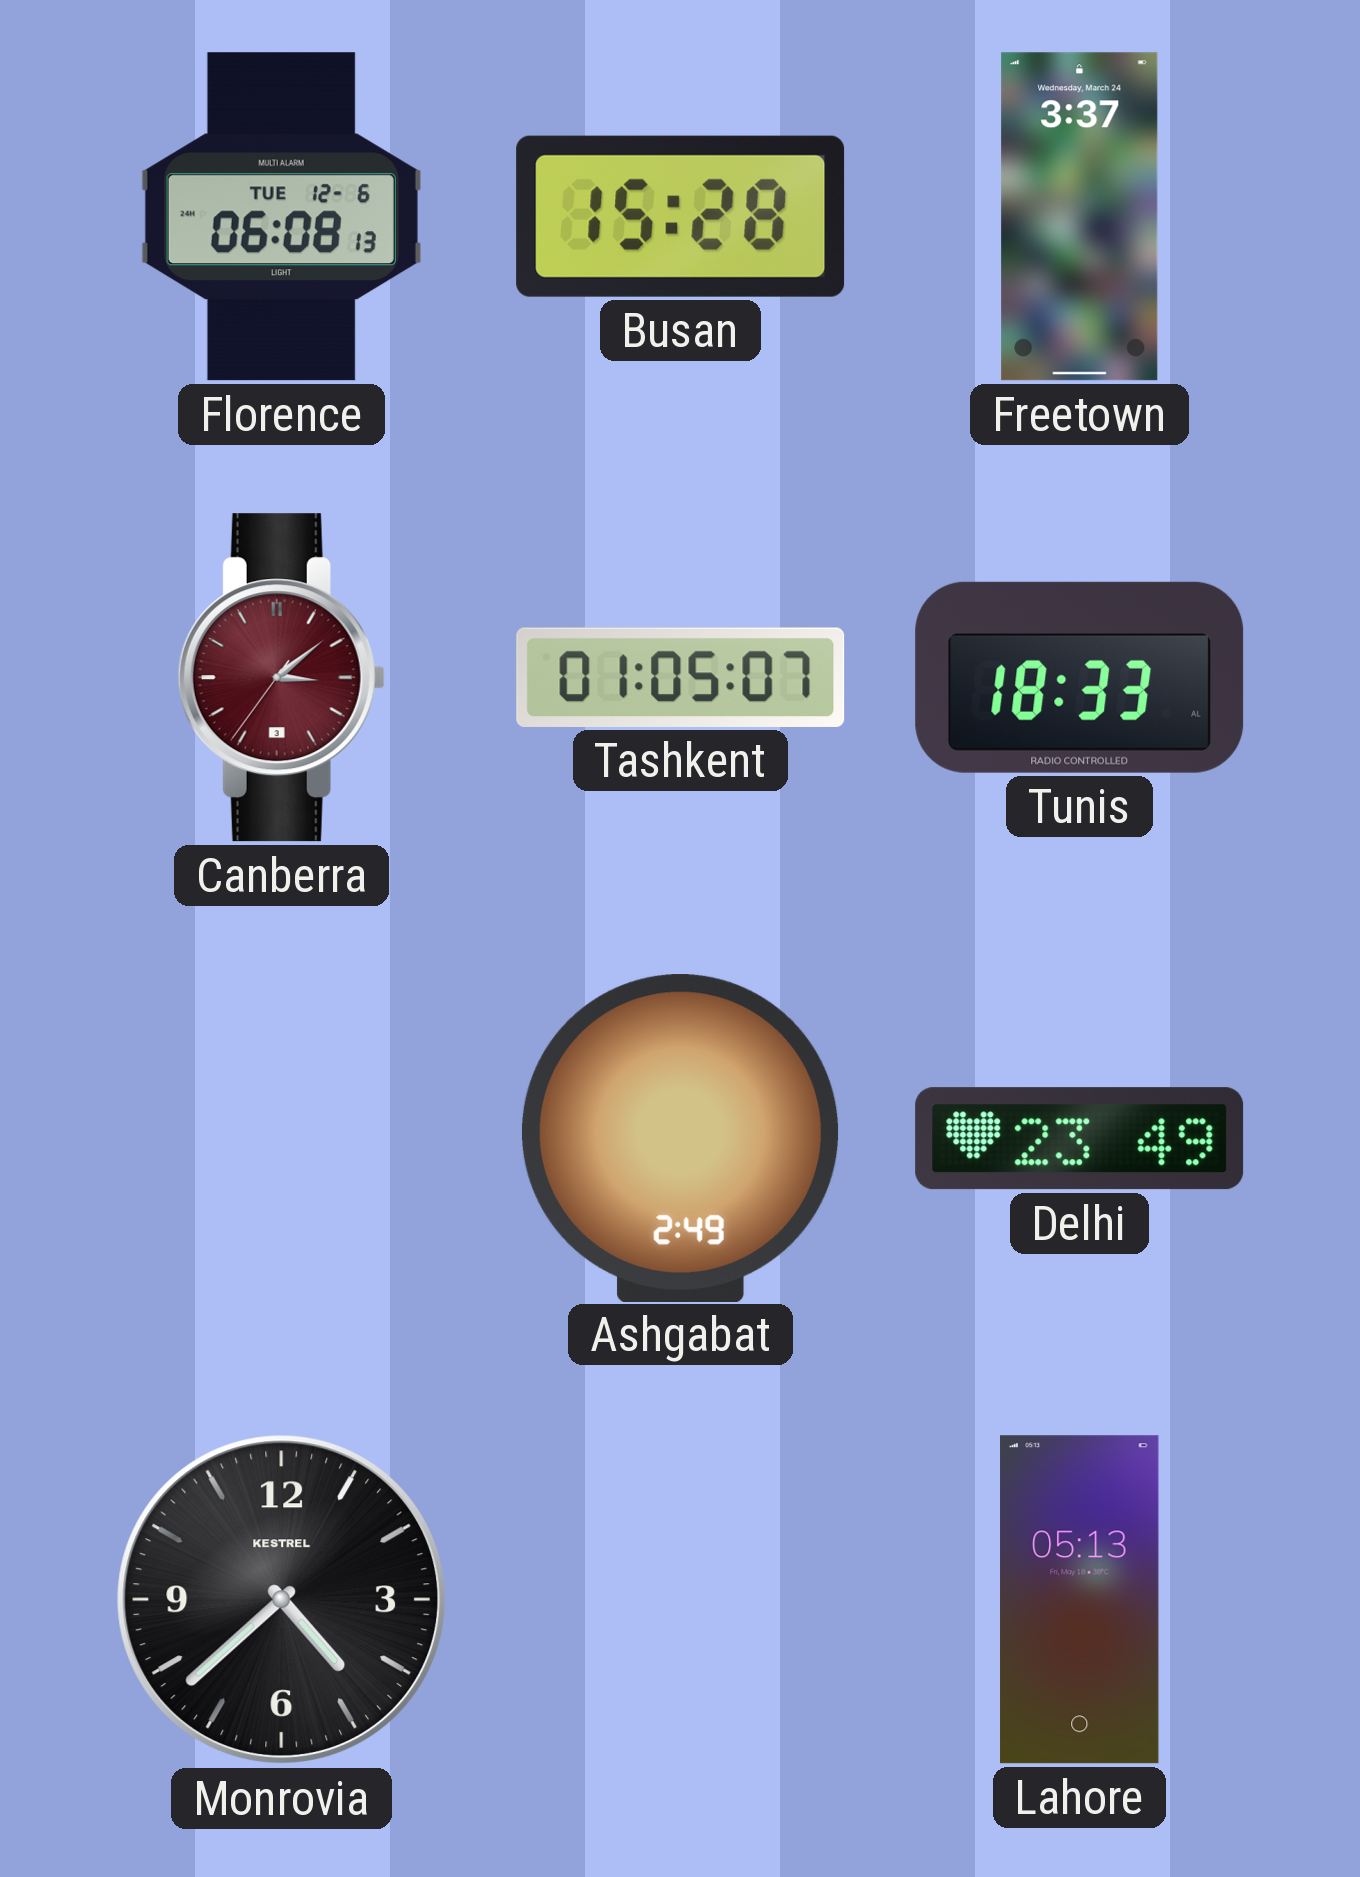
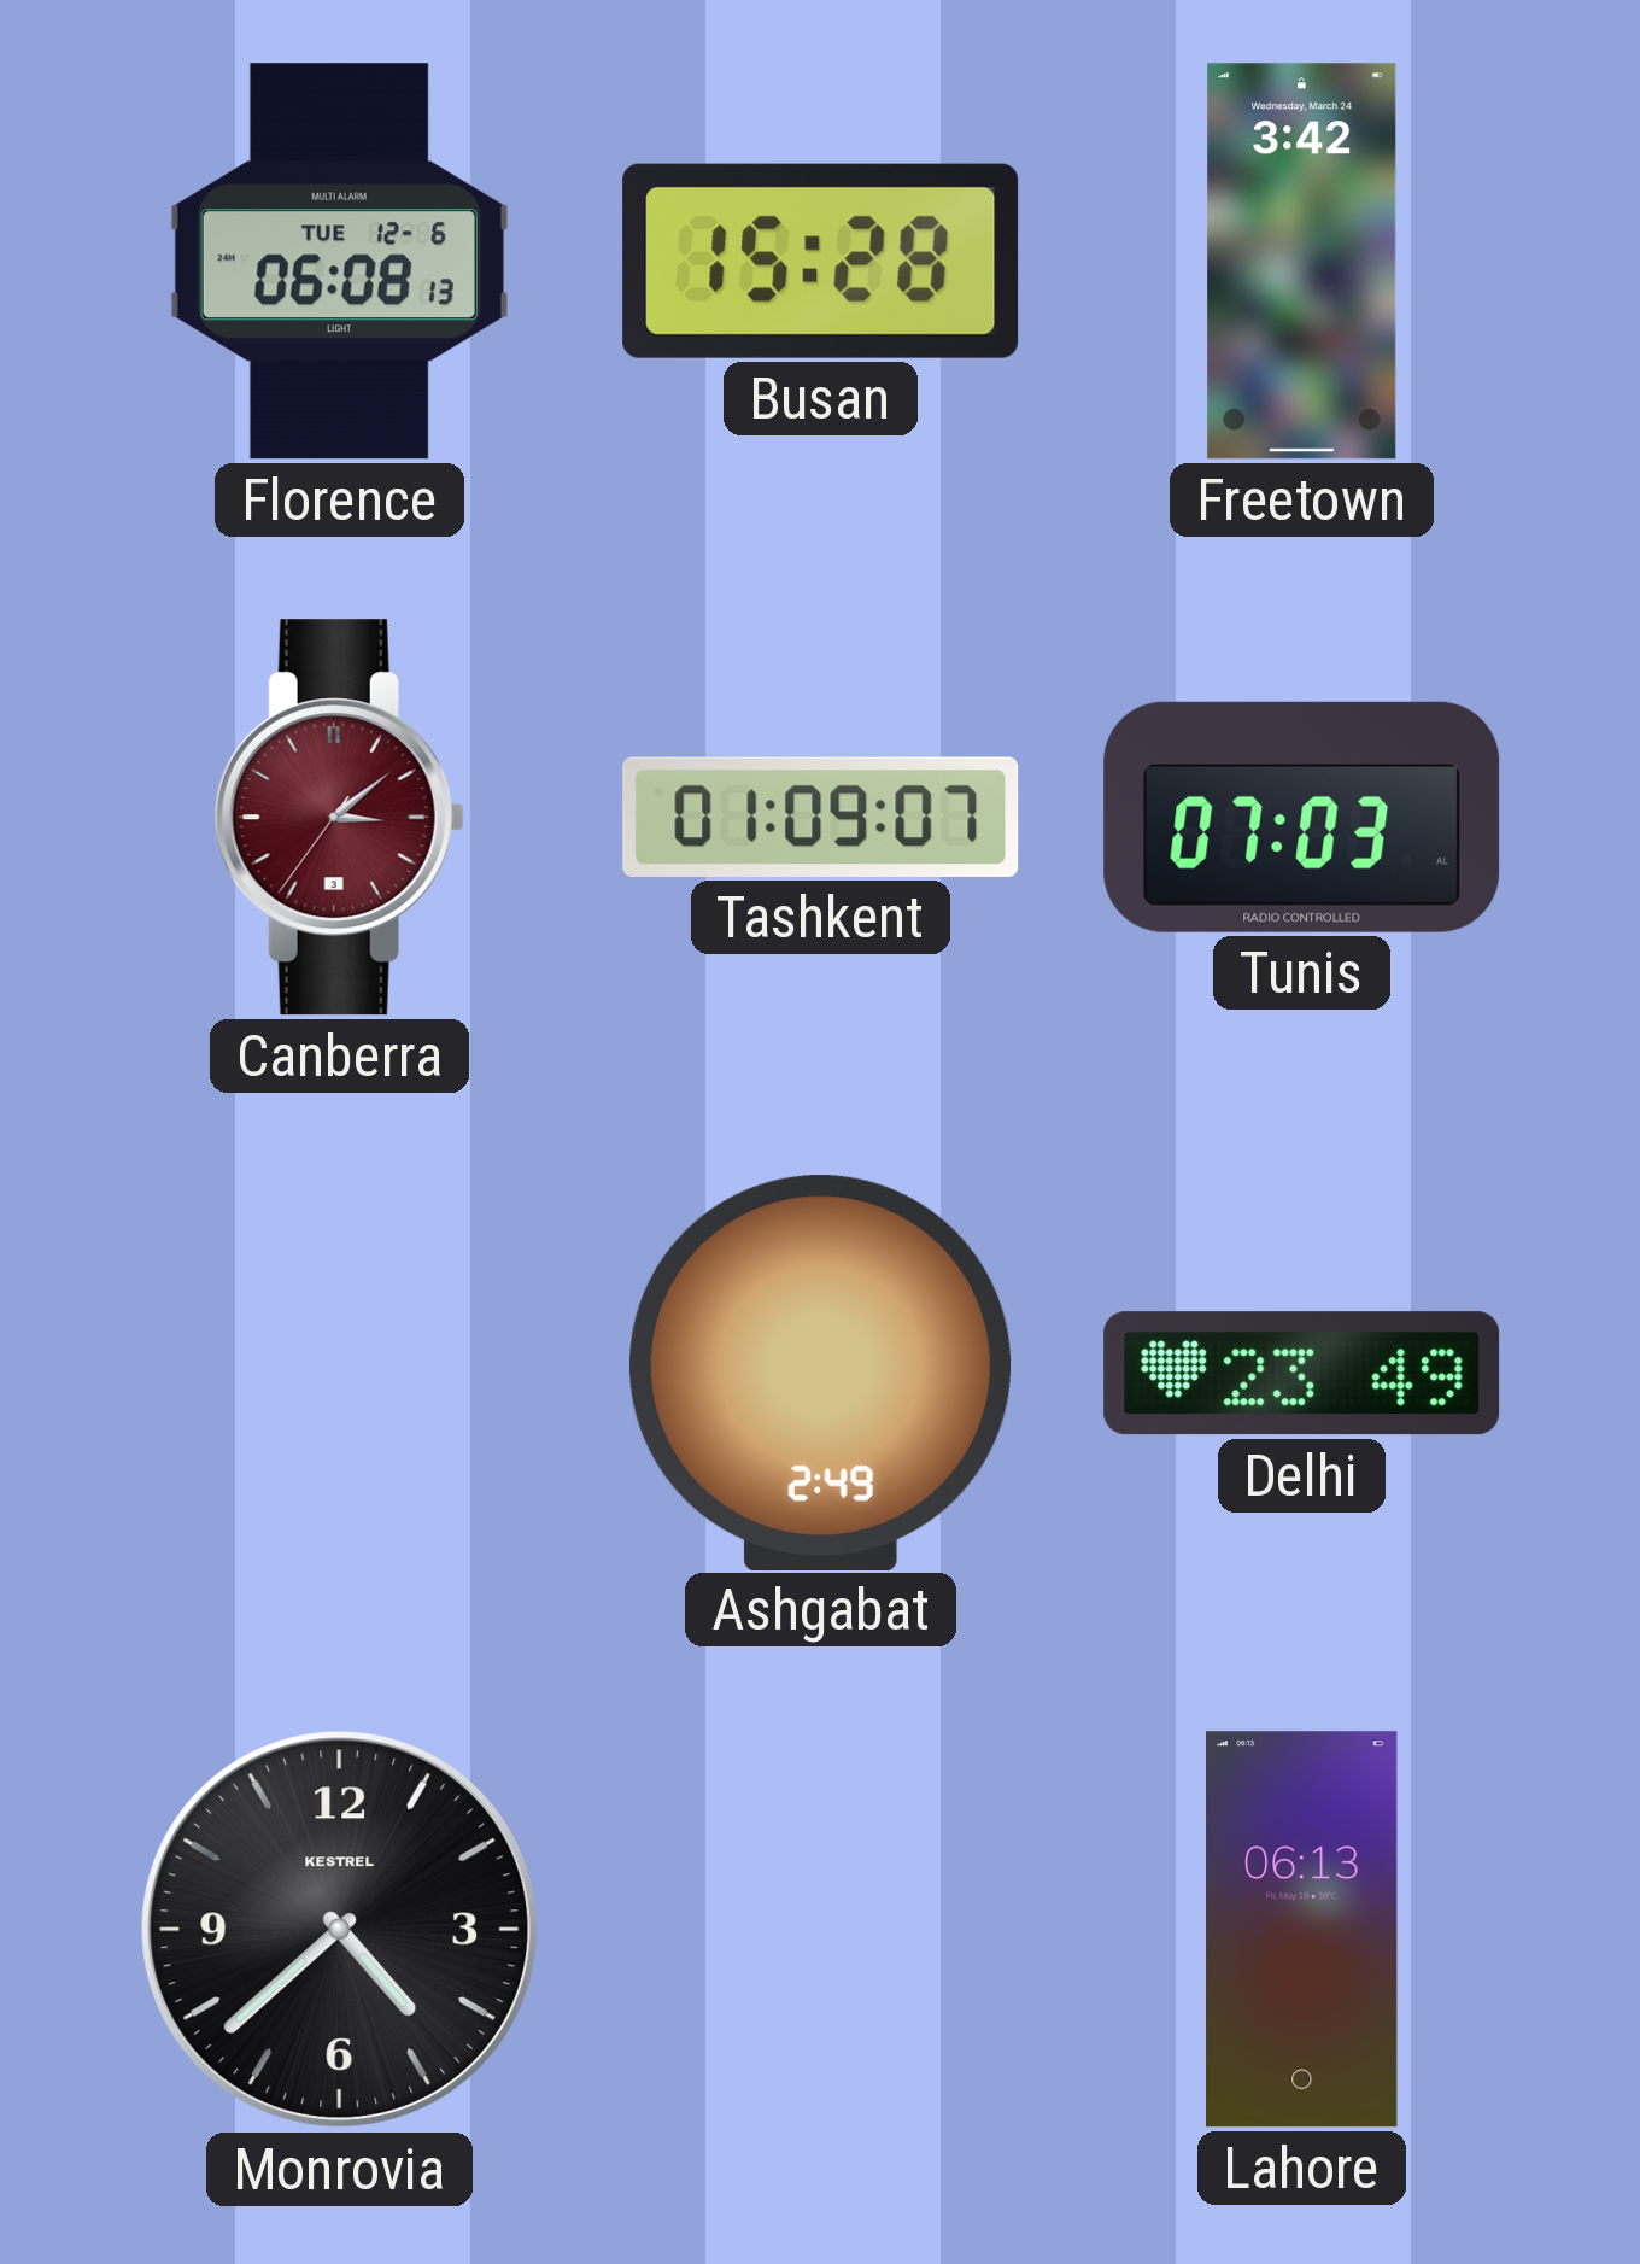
Freetown: 3:37 -> 3:42
Tashkent: 01:05 -> 01:09
Tunis: 18:33 -> 07:03
Lahore: 05:13 -> 06:13
